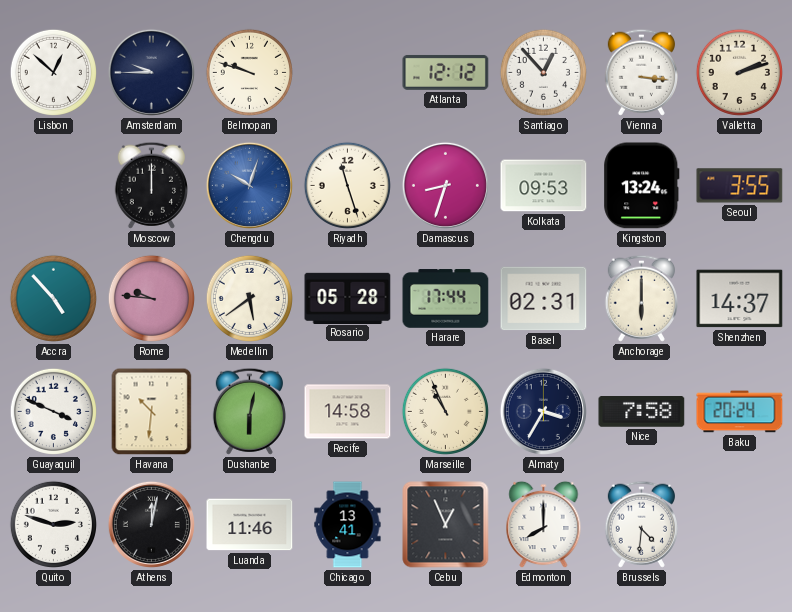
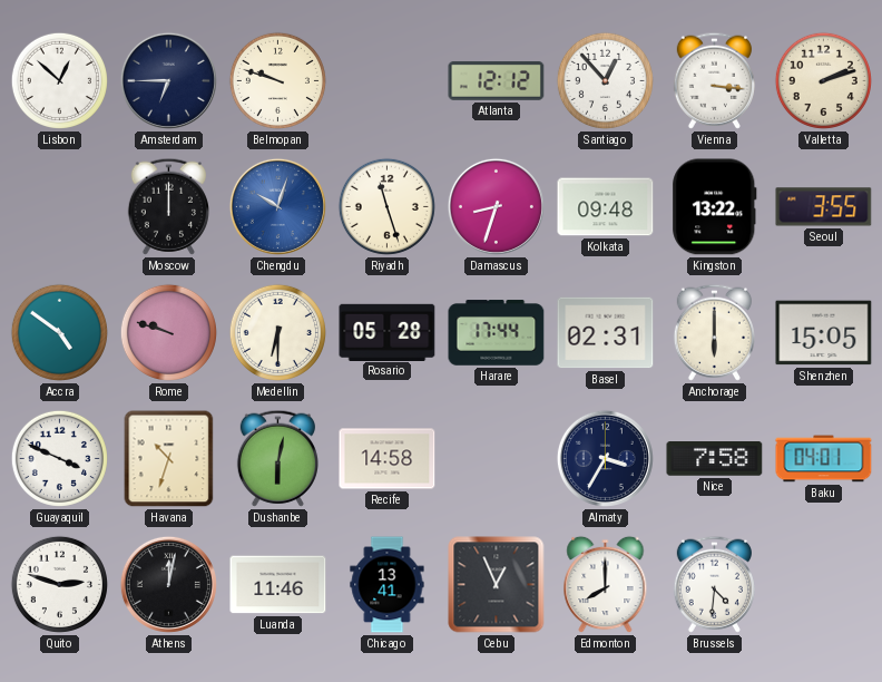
Amsterdam: 9:45 -> 6:45
Kolkata: 09:53 -> 09:48
Kingston: 13:24 -> 13:22
Accra: 4:53 -> 4:51
Rome: 9:46 -> 9:48
Medellin: 5:39 -> 6:30
Shenzhen: 14:37 -> 15:05
Havana: 10:31 -> 10:33
Marseille: 10:56 -> none
Baku: 20:24 -> 04:01
